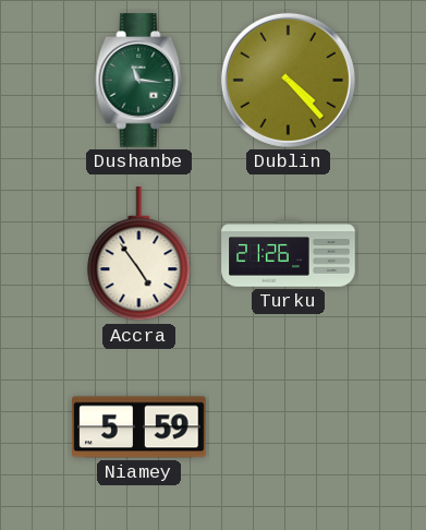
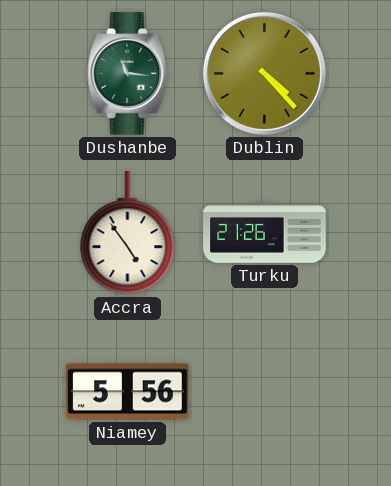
Niamey: 5:59 -> 5:56
